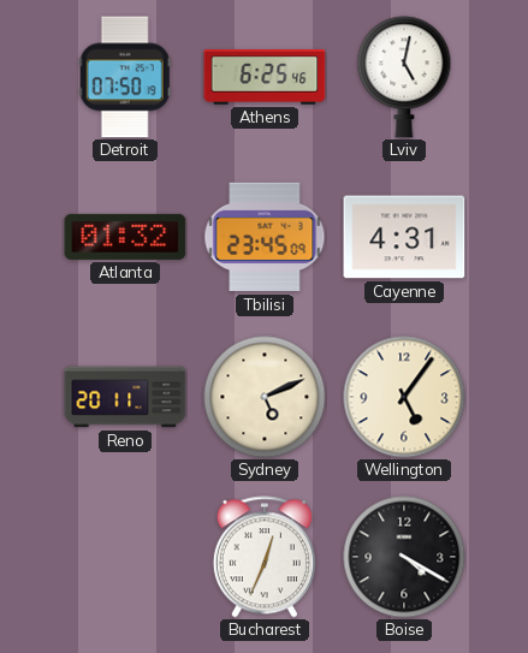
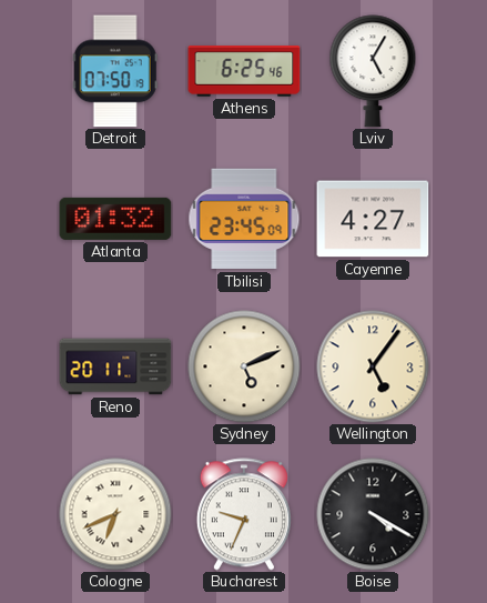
Lviv: 5:02 -> 5:05
Cayenne: 4:31 -> 4:27
Cologne: none -> 6:41
Bucharest: 12:34 -> 9:34
